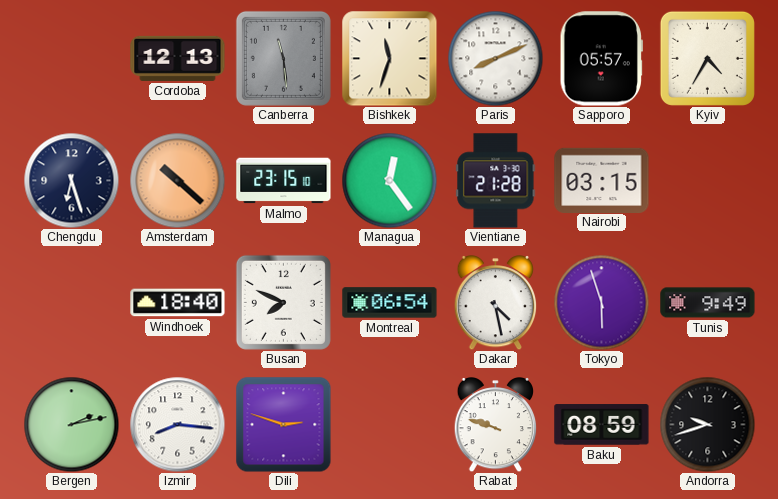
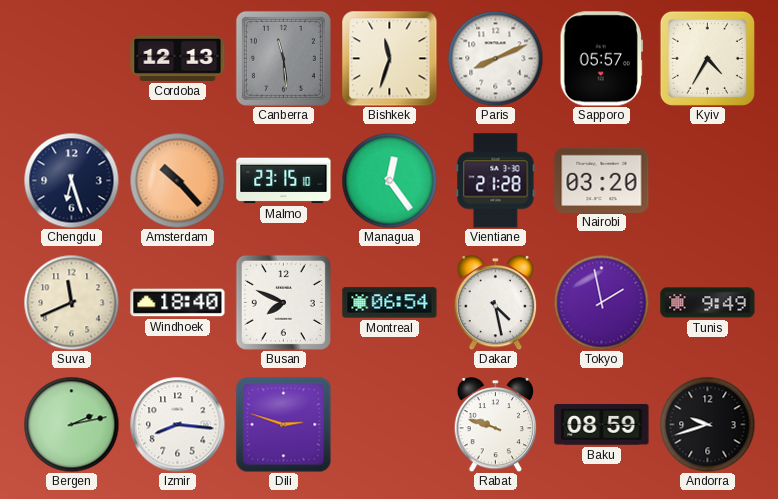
Amsterdam: 10:22 -> 10:23
Nairobi: 03:15 -> 03:20
Suva: none -> 11:41
Tokyo: 5:57 -> 1:58
